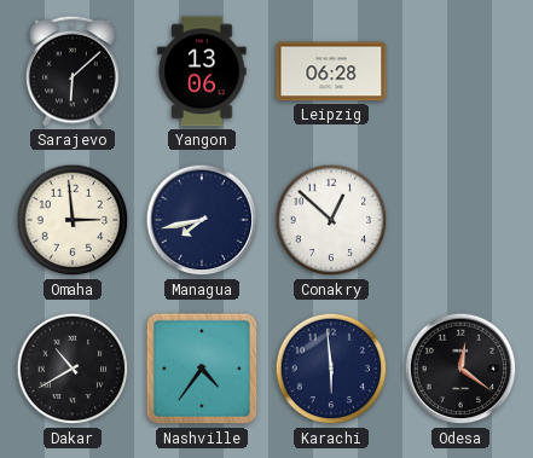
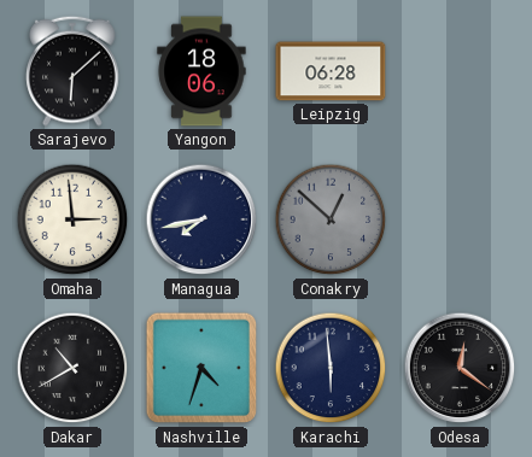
Yangon: 13:06 -> 18:06
Conakry dial: white -> grey
Nashville: 4:36 -> 4:33
